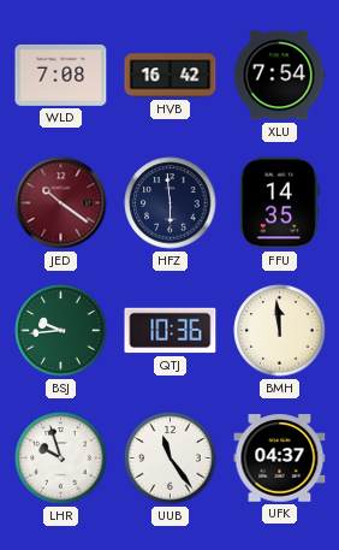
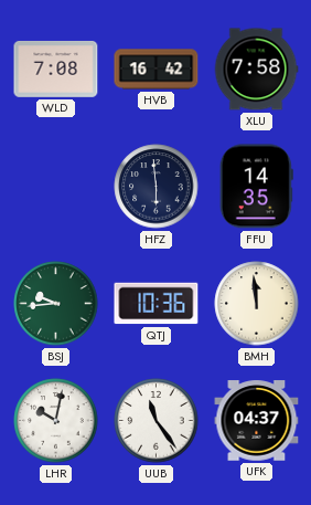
XLU: 7:54 -> 7:58
JED: 10:21 -> none
LHR: 9:57 -> 10:02
